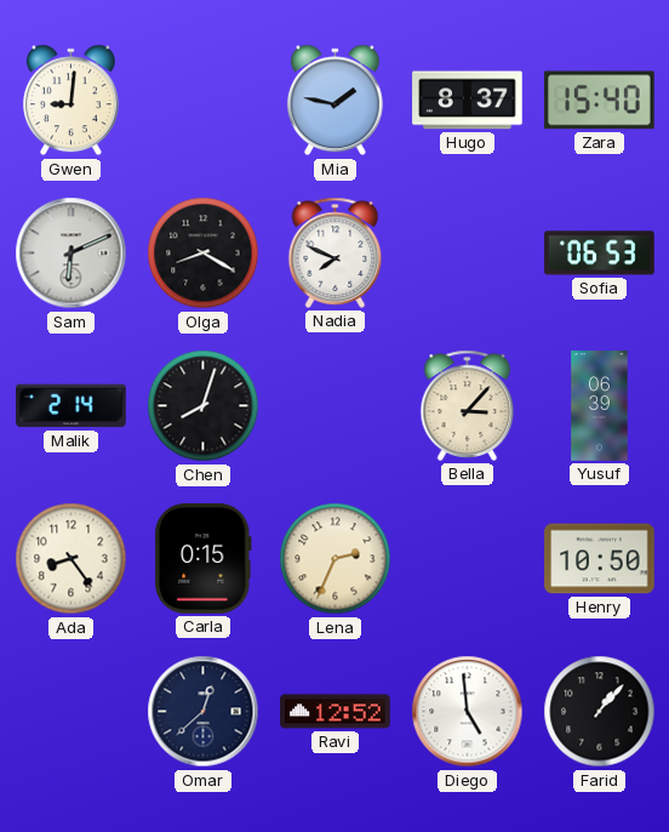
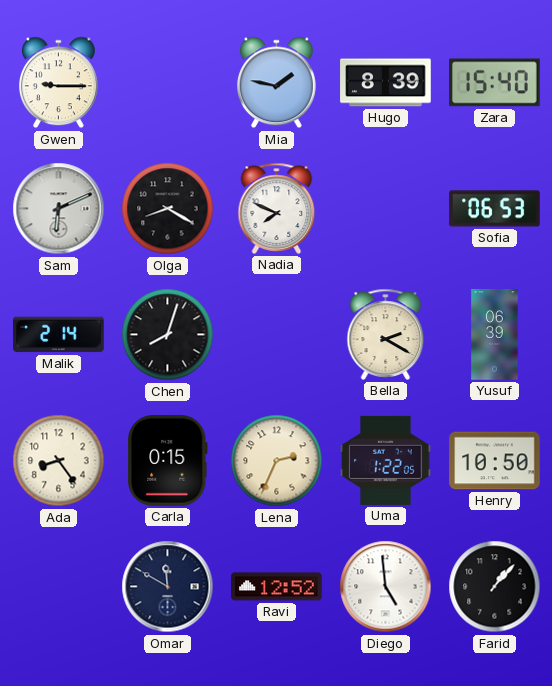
Gwen: 9:01 -> 9:15
Hugo: 8:37 -> 8:39
Bella: 3:07 -> 2:20
Uma: none -> 1:22
Omar: 12:38 -> 11:50
